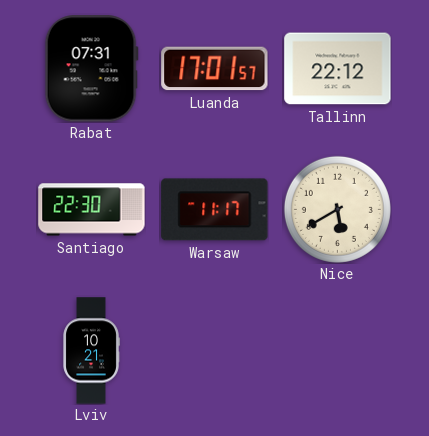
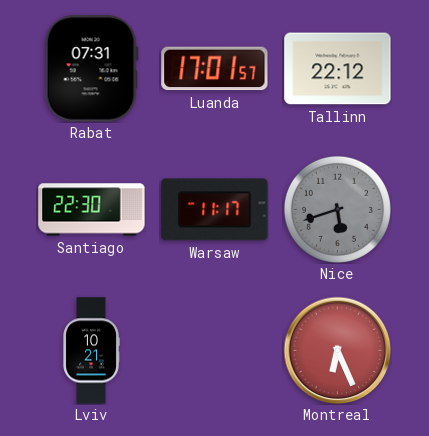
Nice: 5:40 -> 5:42
Nice dial: cream -> grey
Montreal: none -> 6:26
